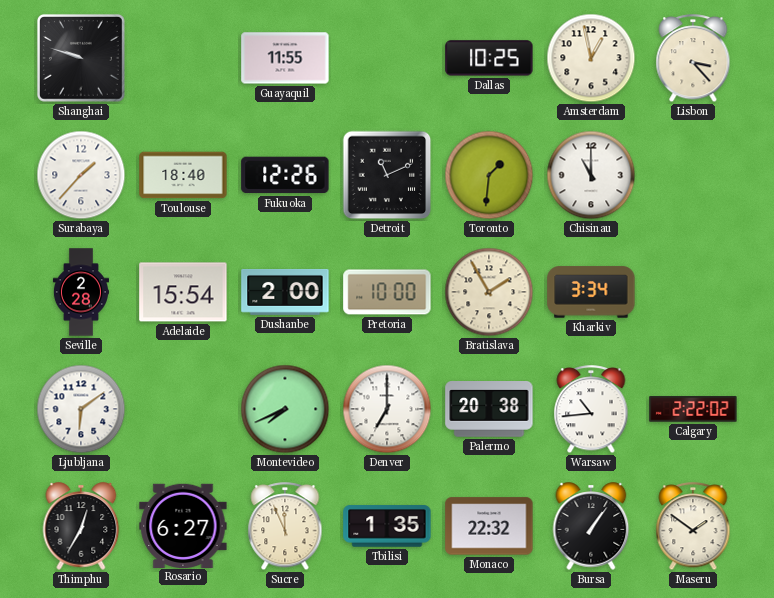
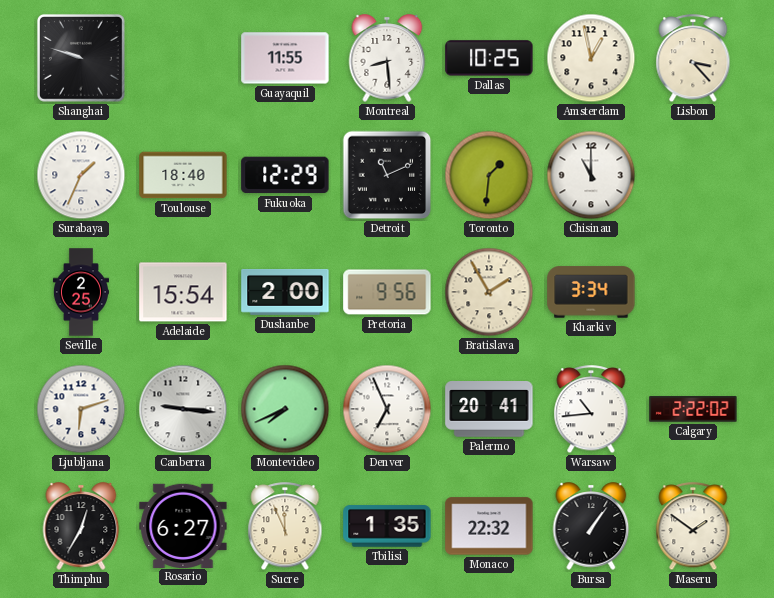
Montreal: none -> 8:29
Surabaya: 1:37 -> 1:34
Fukuoka: 12:26 -> 12:29
Seville: 2:28 -> 2:25
Pretoria: 10:00 -> 9:56
Ljubljana: 6:09 -> 6:12
Canberra: none -> 9:16
Denver: 7:00 -> 6:56
Palermo: 20:38 -> 20:41
